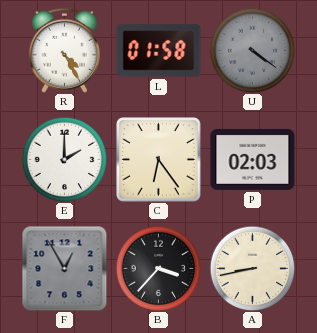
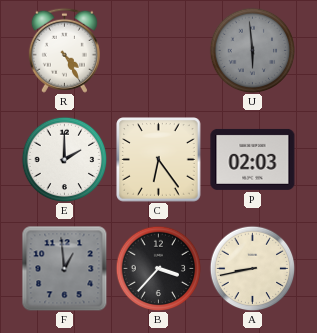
L: 01:58 -> none
U: 4:21 -> 5:59
F: 12:55 -> 12:59
